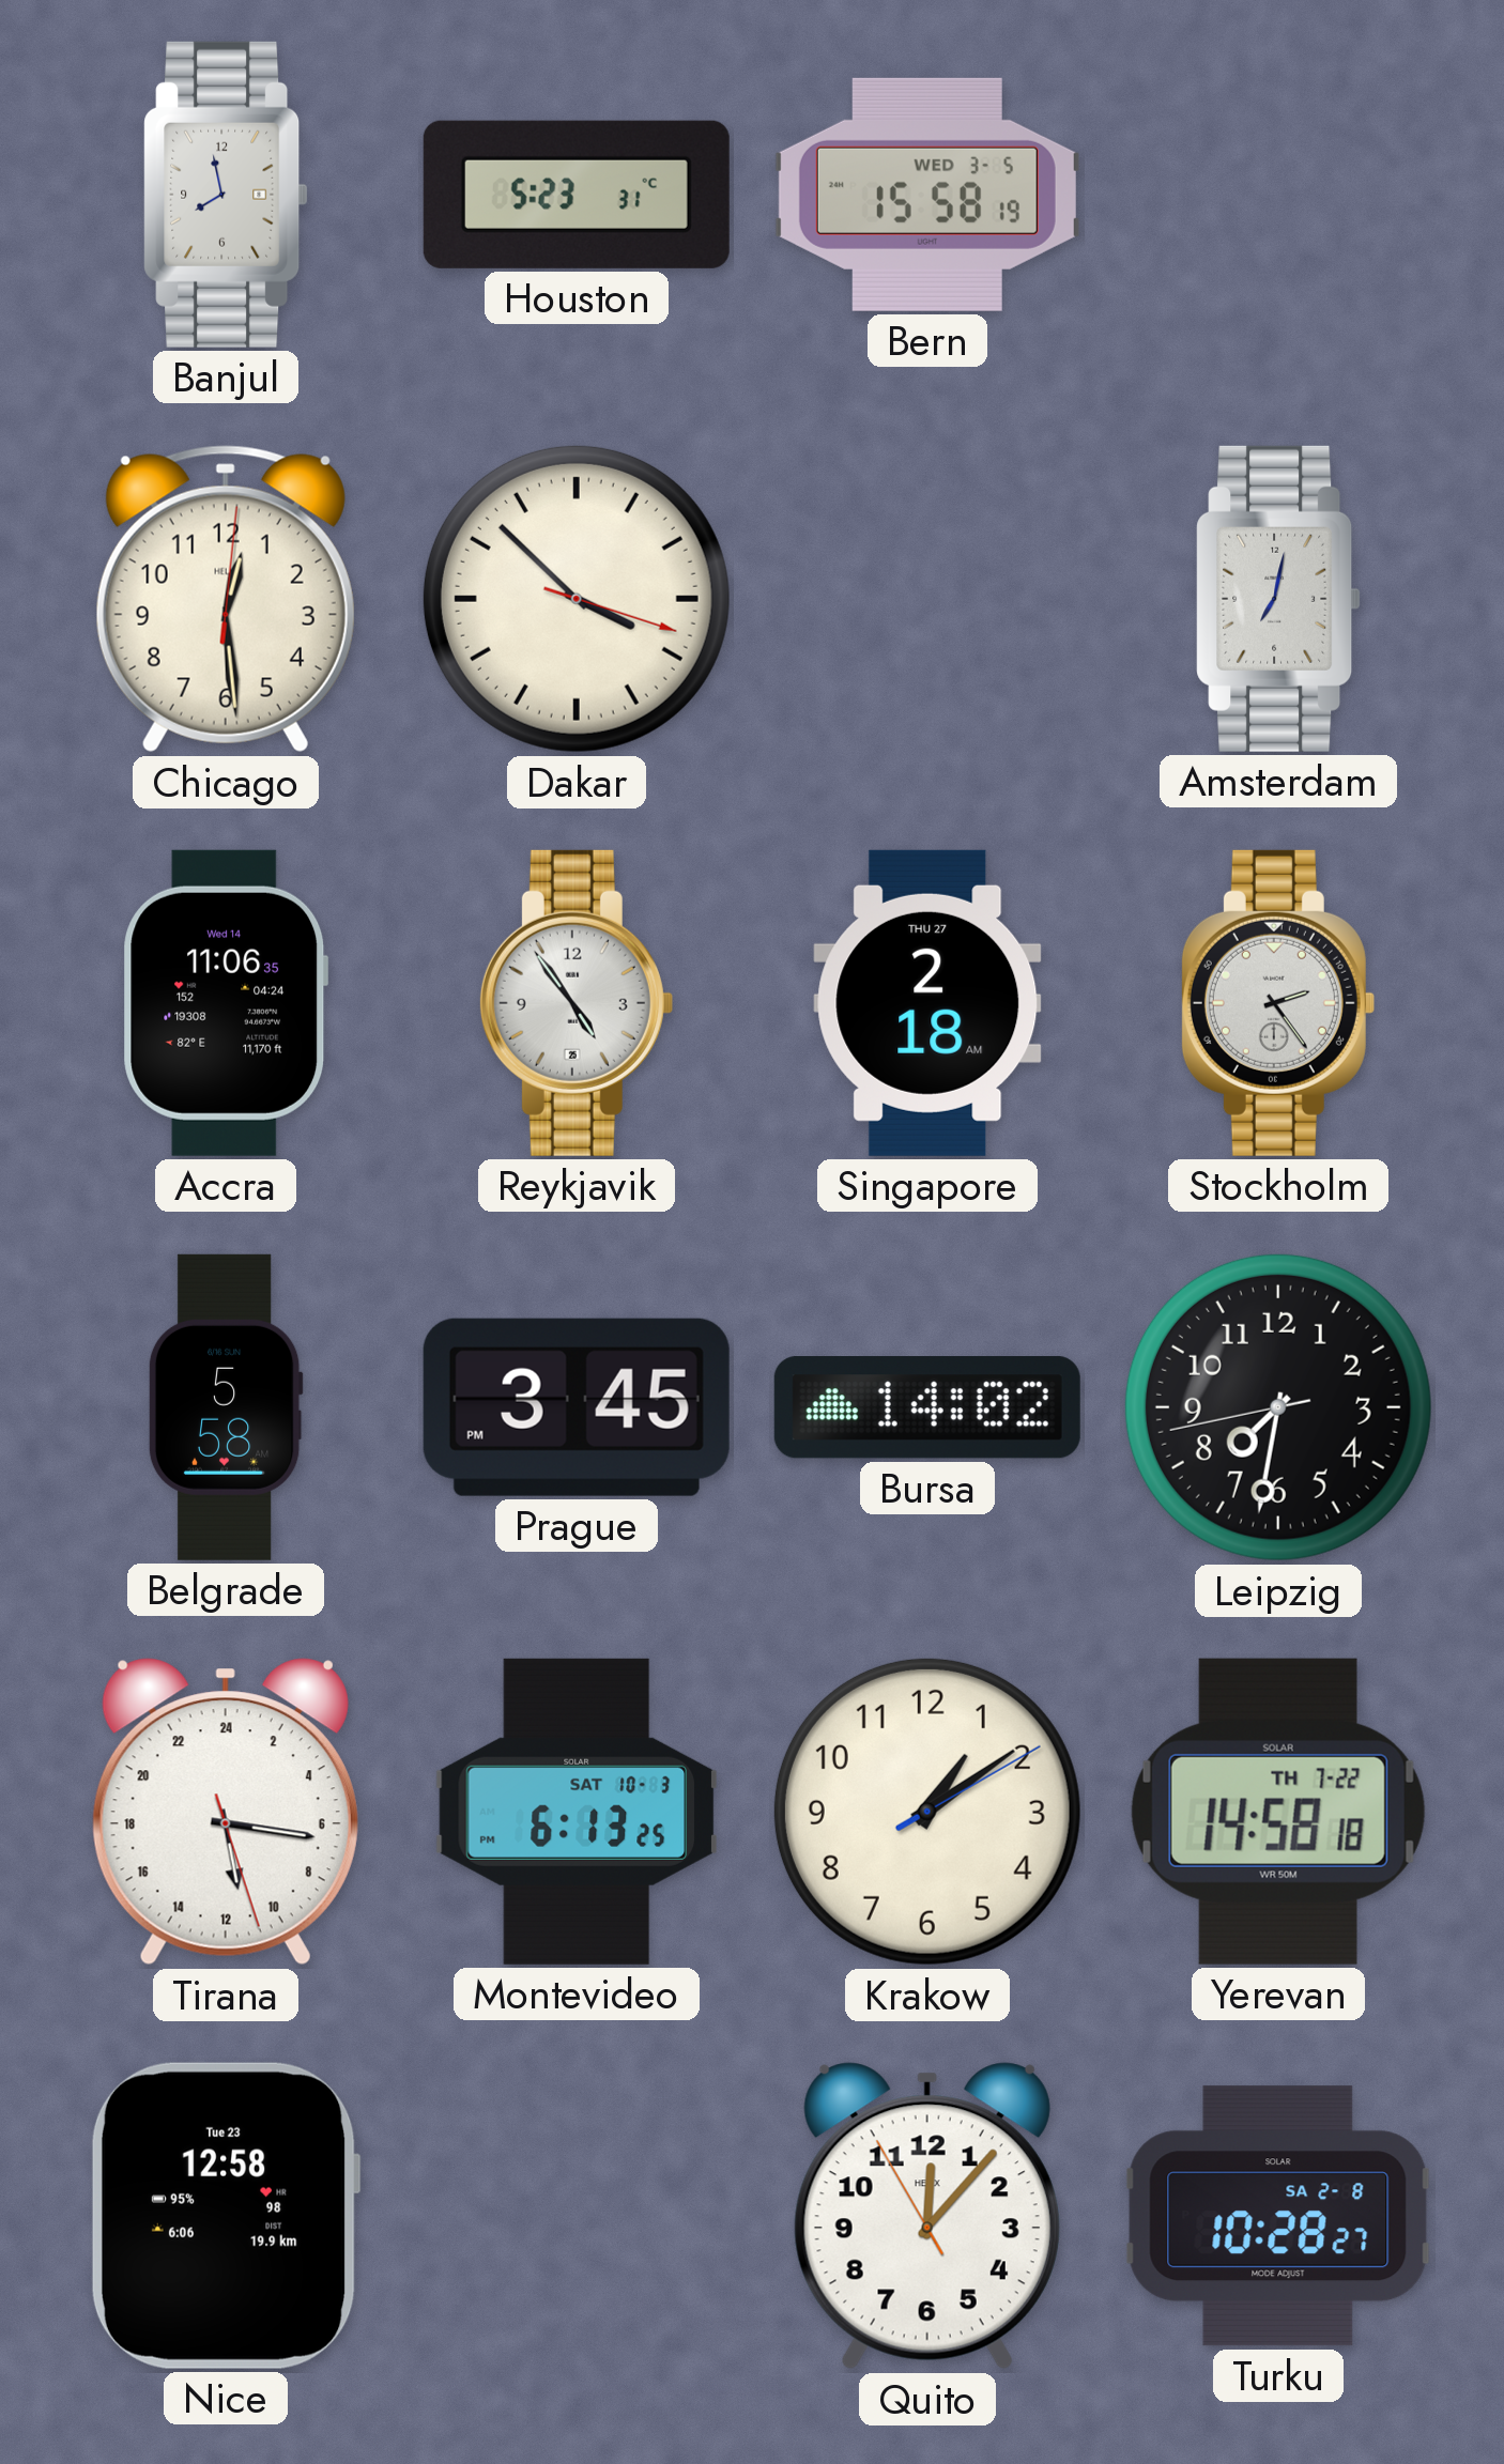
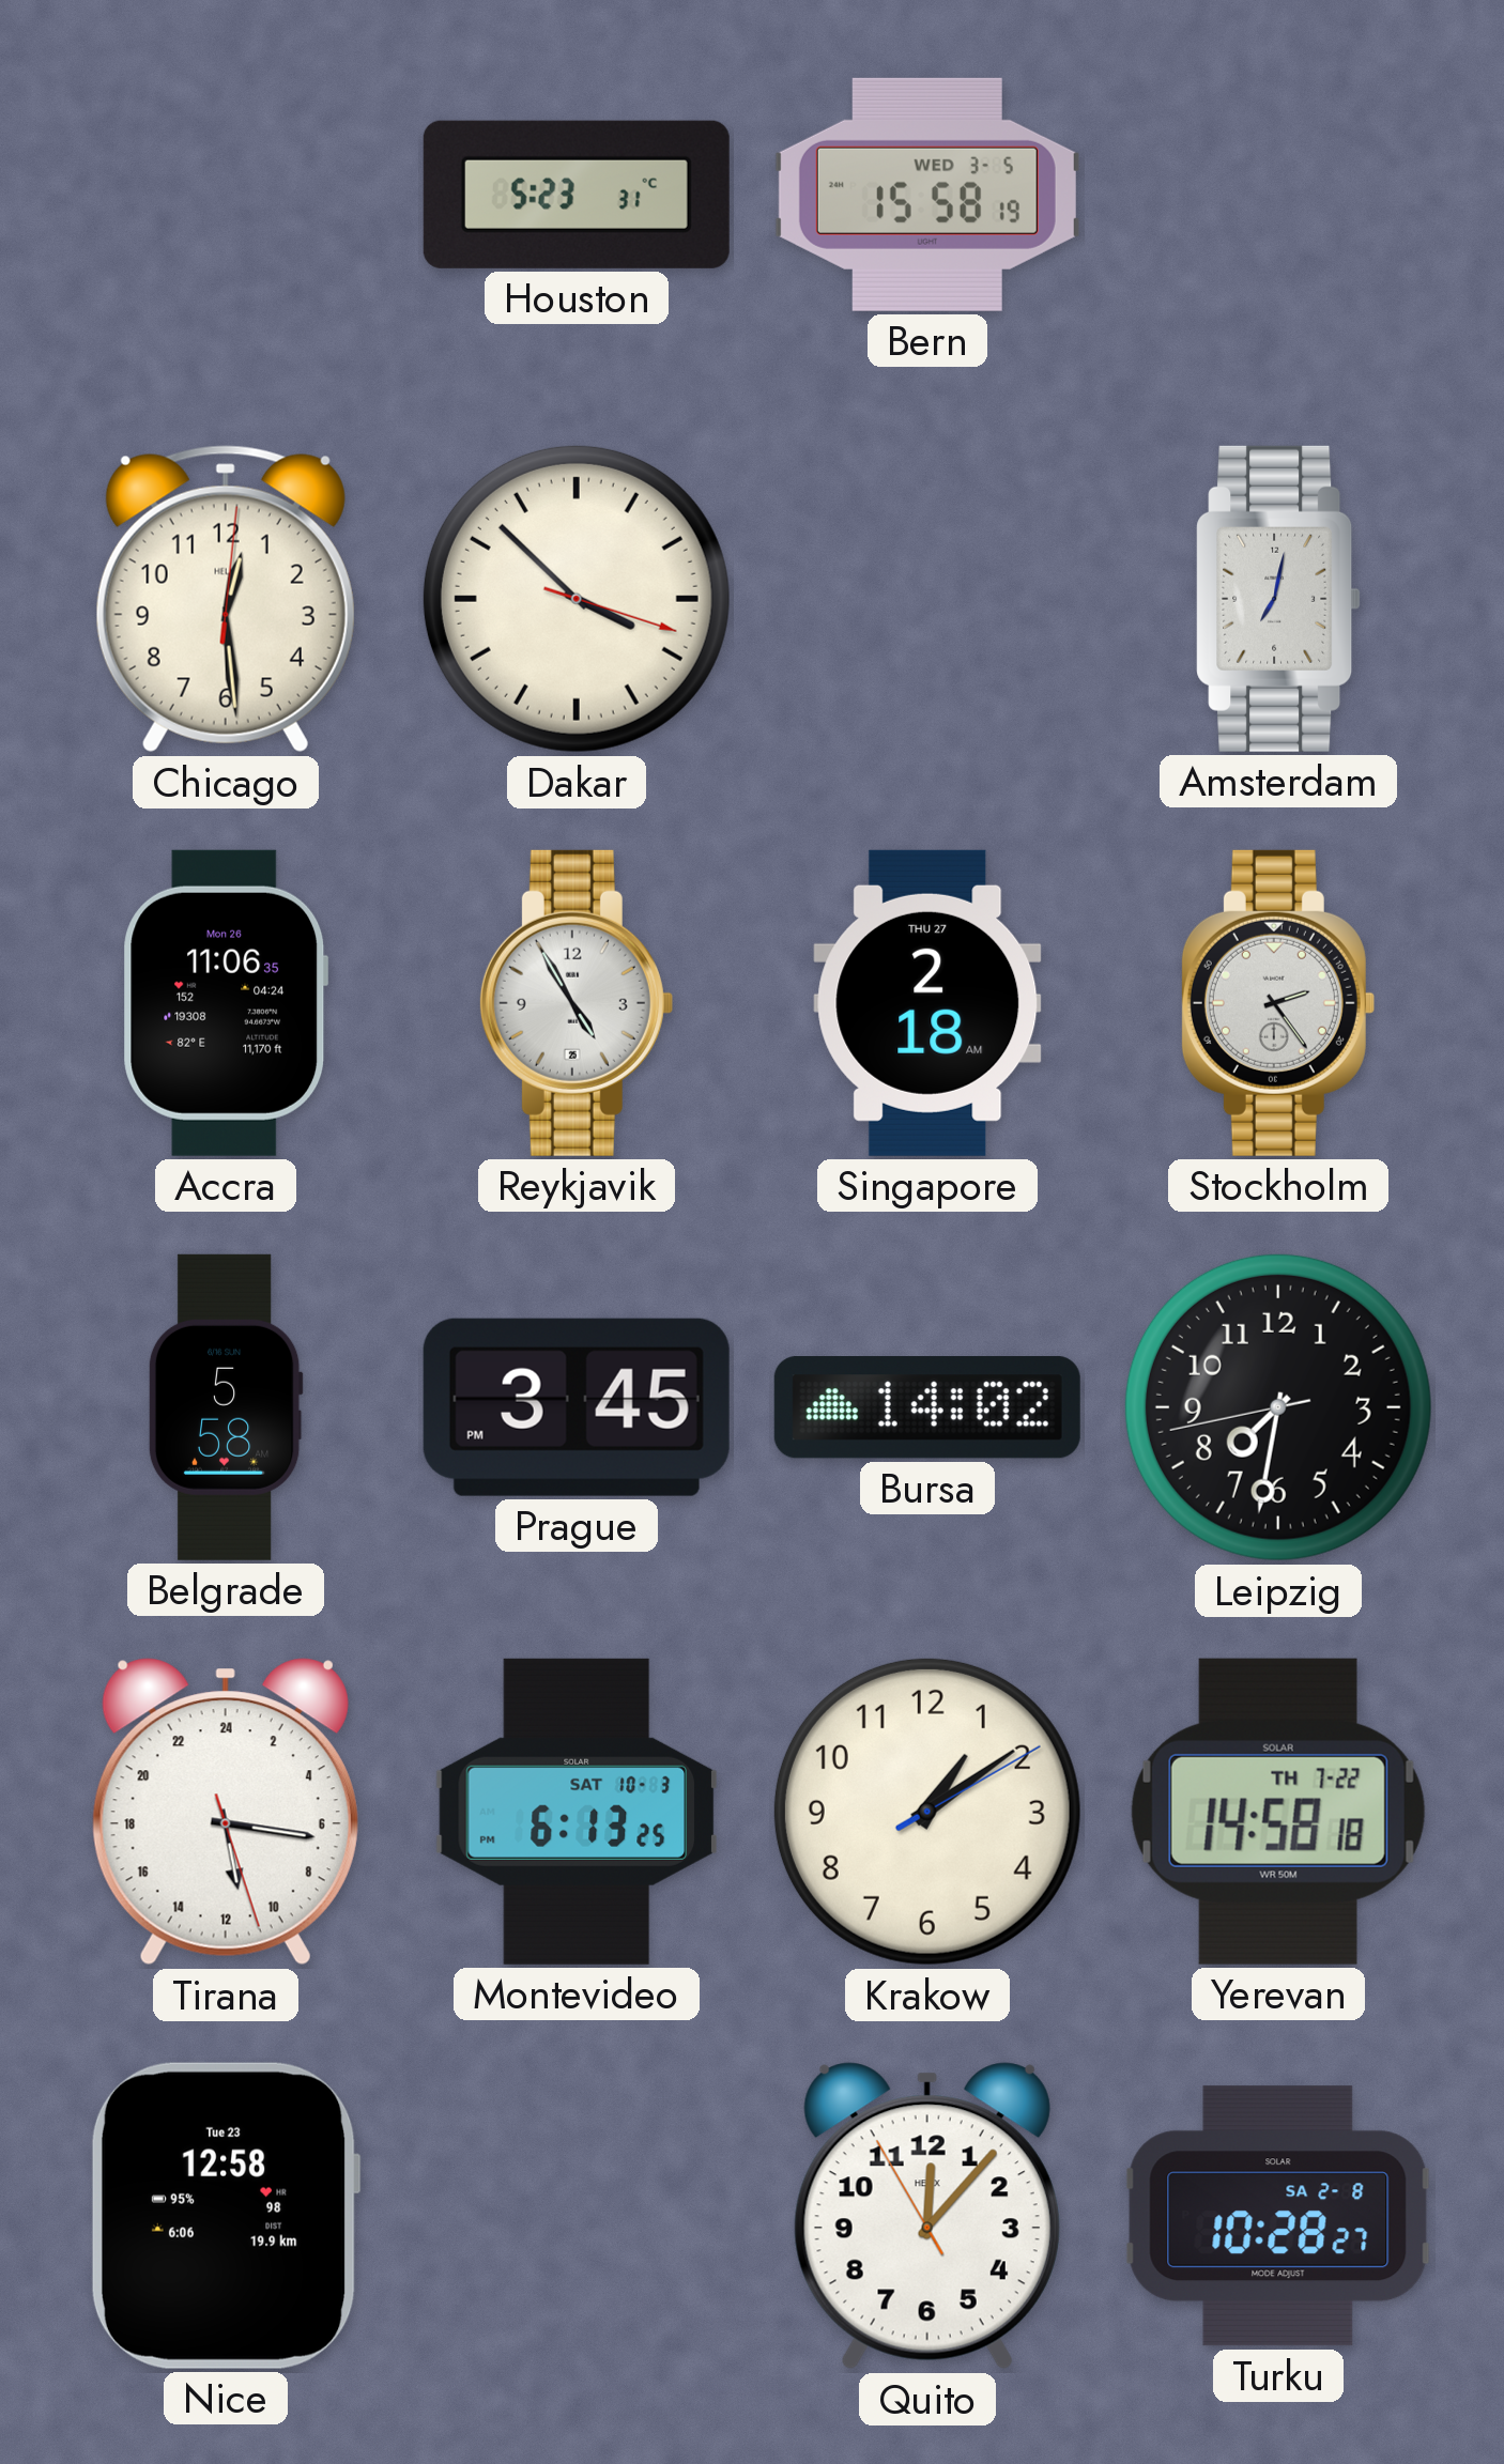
Banjul: 7:58 -> none
Accra date: Wed 14 -> Mon 26
Reykjavik: 4:54 -> 4:55
